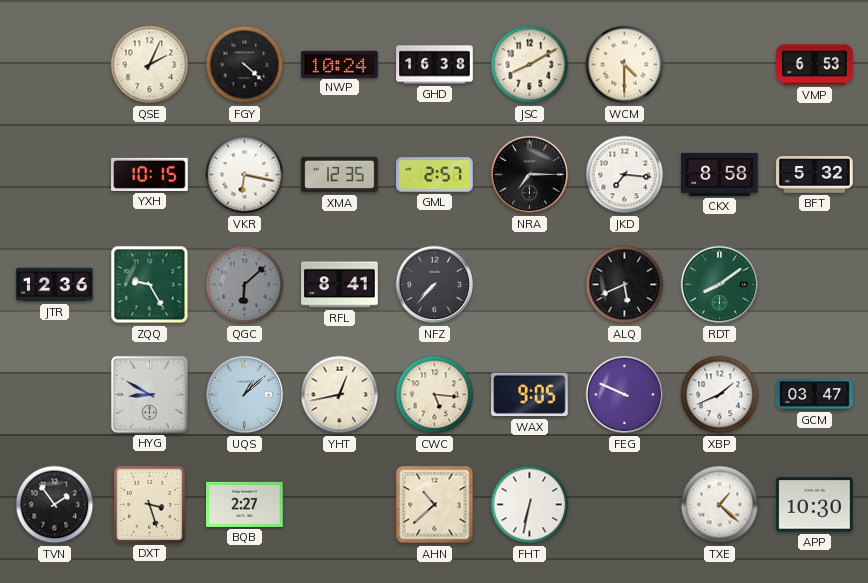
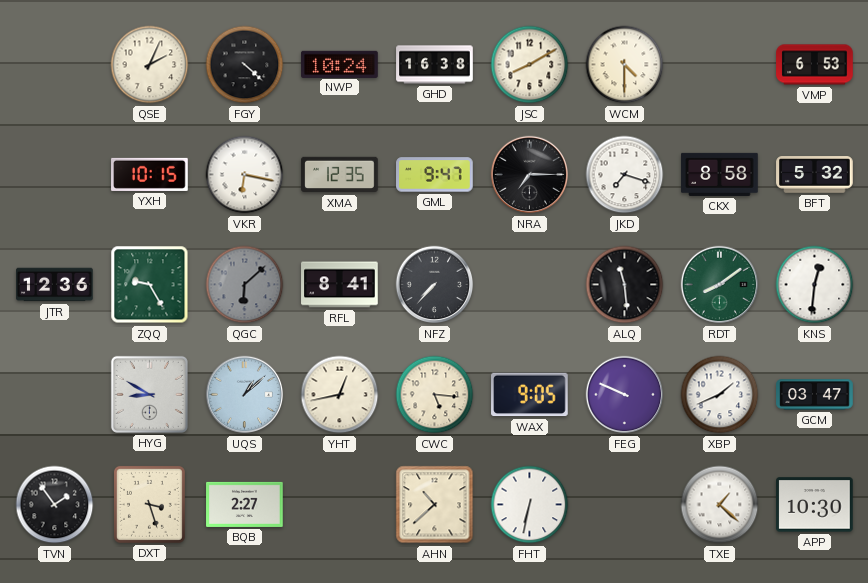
GML: 2:57 -> 9:47
JKD: 7:16 -> 7:18
ALQ: 5:41 -> 11:29
KNS: none -> 12:31
